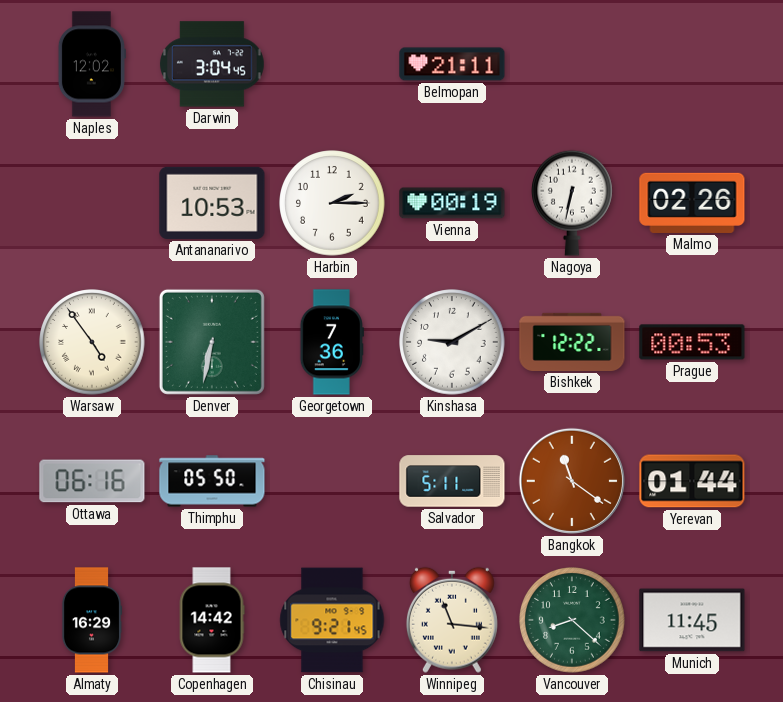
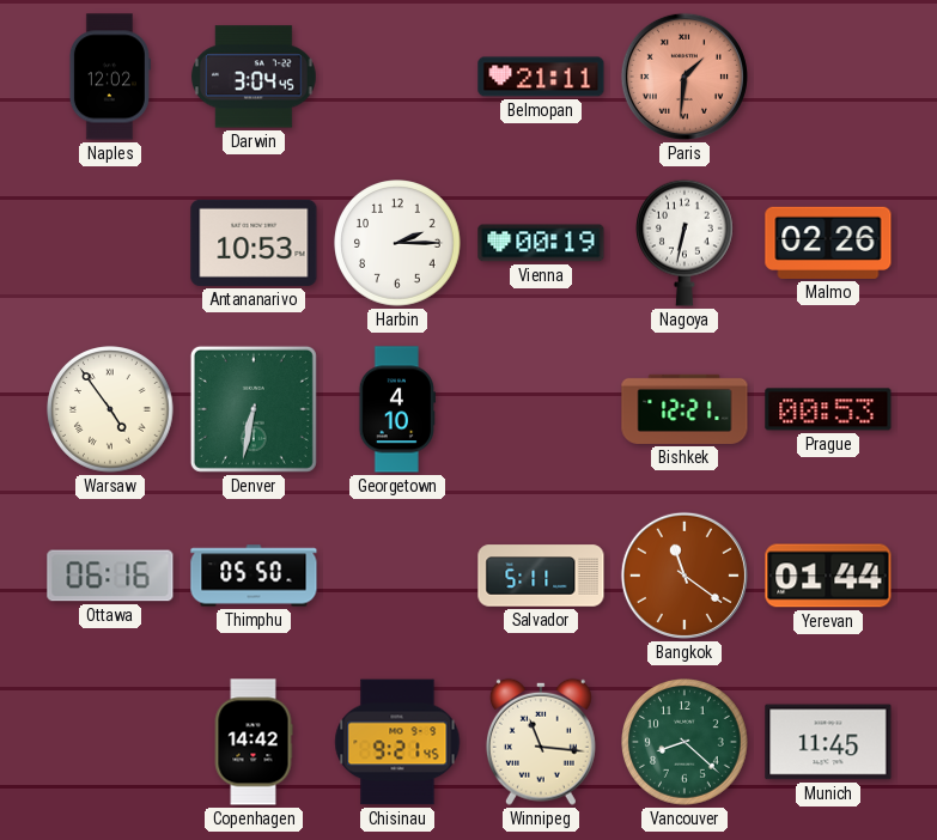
Paris: none -> 1:31
Georgetown: 7:36 -> 4:10
Kinshasa: 9:10 -> none
Bishkek: 12:22 -> 12:21
Almaty: 16:29 -> none
